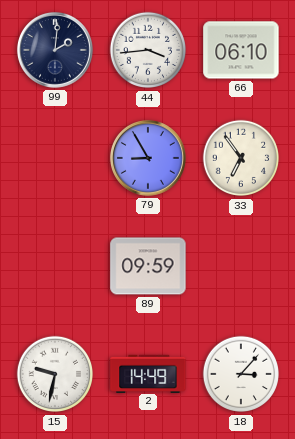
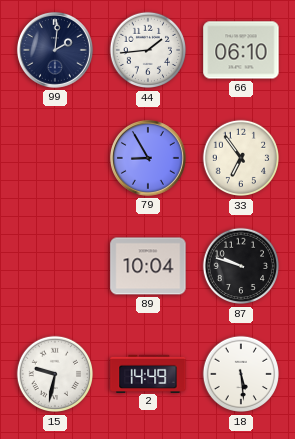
44: 3:44 -> 1:44
89: 09:59 -> 10:04
87: none -> 9:48
18: 3:07 -> 5:29
